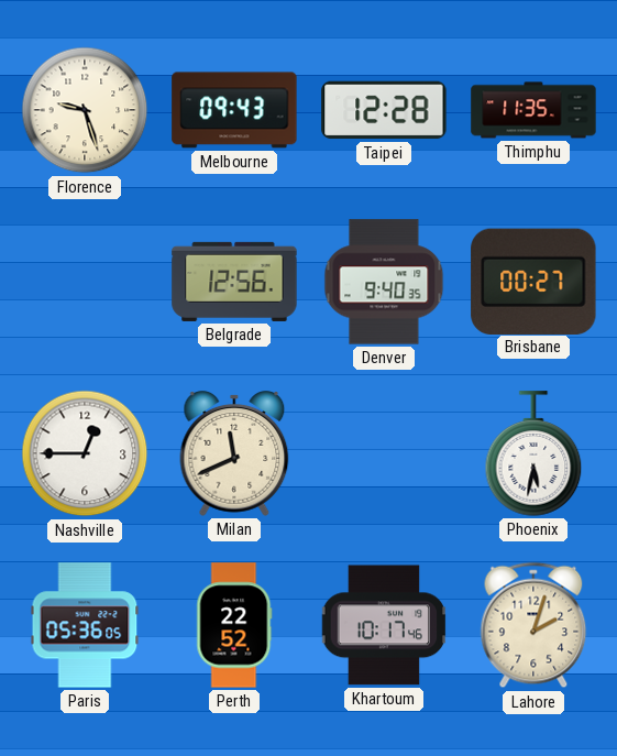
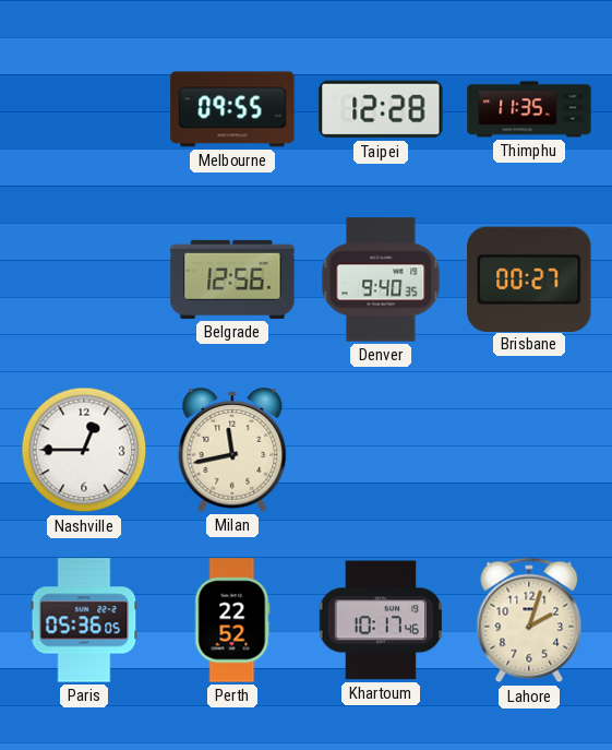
Florence: 9:27 -> none
Melbourne: 09:43 -> 09:55
Milan: 11:41 -> 11:43
Phoenix: 5:32 -> none
